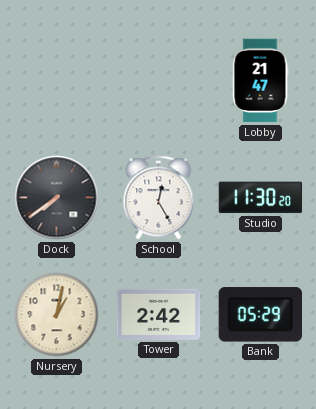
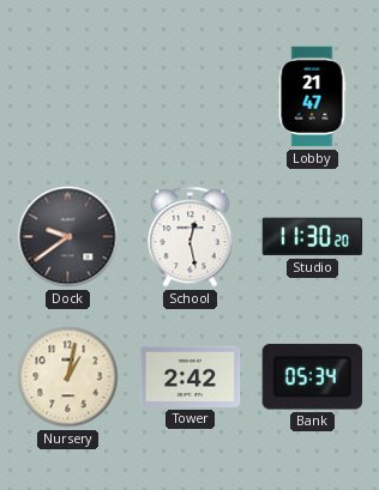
Dock: 7:39 -> 9:39
School: 12:25 -> 12:28
Bank: 05:29 -> 05:34
